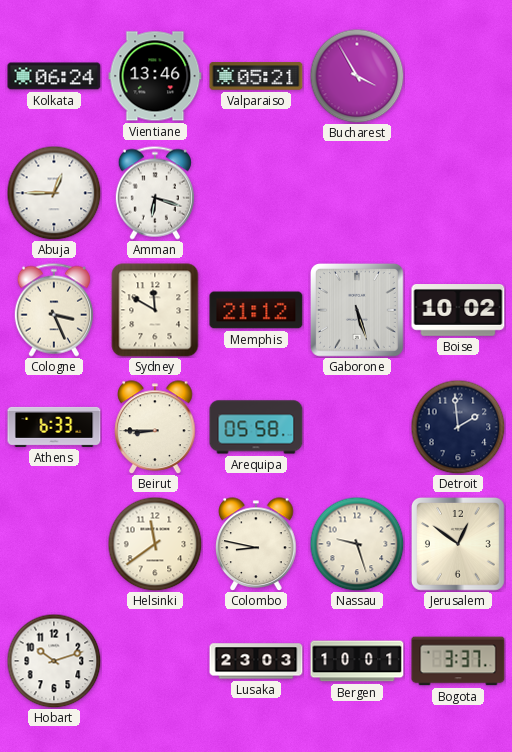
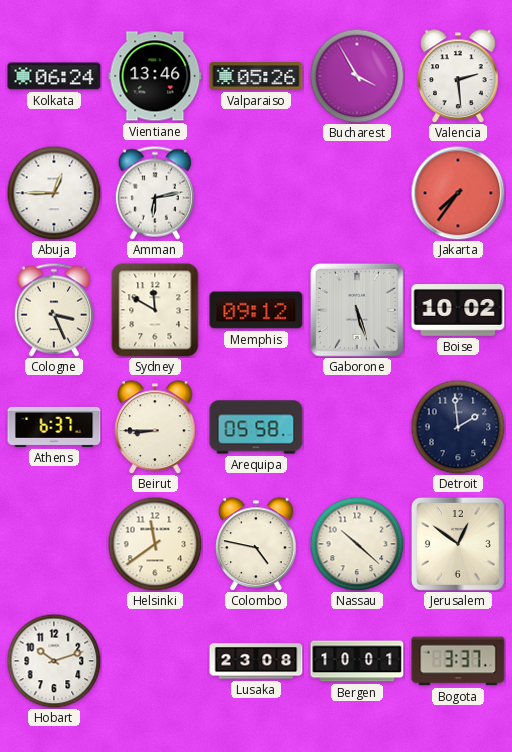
Valparaiso: 05:21 -> 05:26
Valencia: none -> 2:29
Amman: 6:18 -> 6:13
Jakarta: none -> 7:36
Memphis: 21:12 -> 09:12
Athens: 6:33 -> 6:37
Colombo: 8:47 -> 4:47
Nassau: 9:27 -> 10:22
Lusaka: 23:03 -> 23:08
